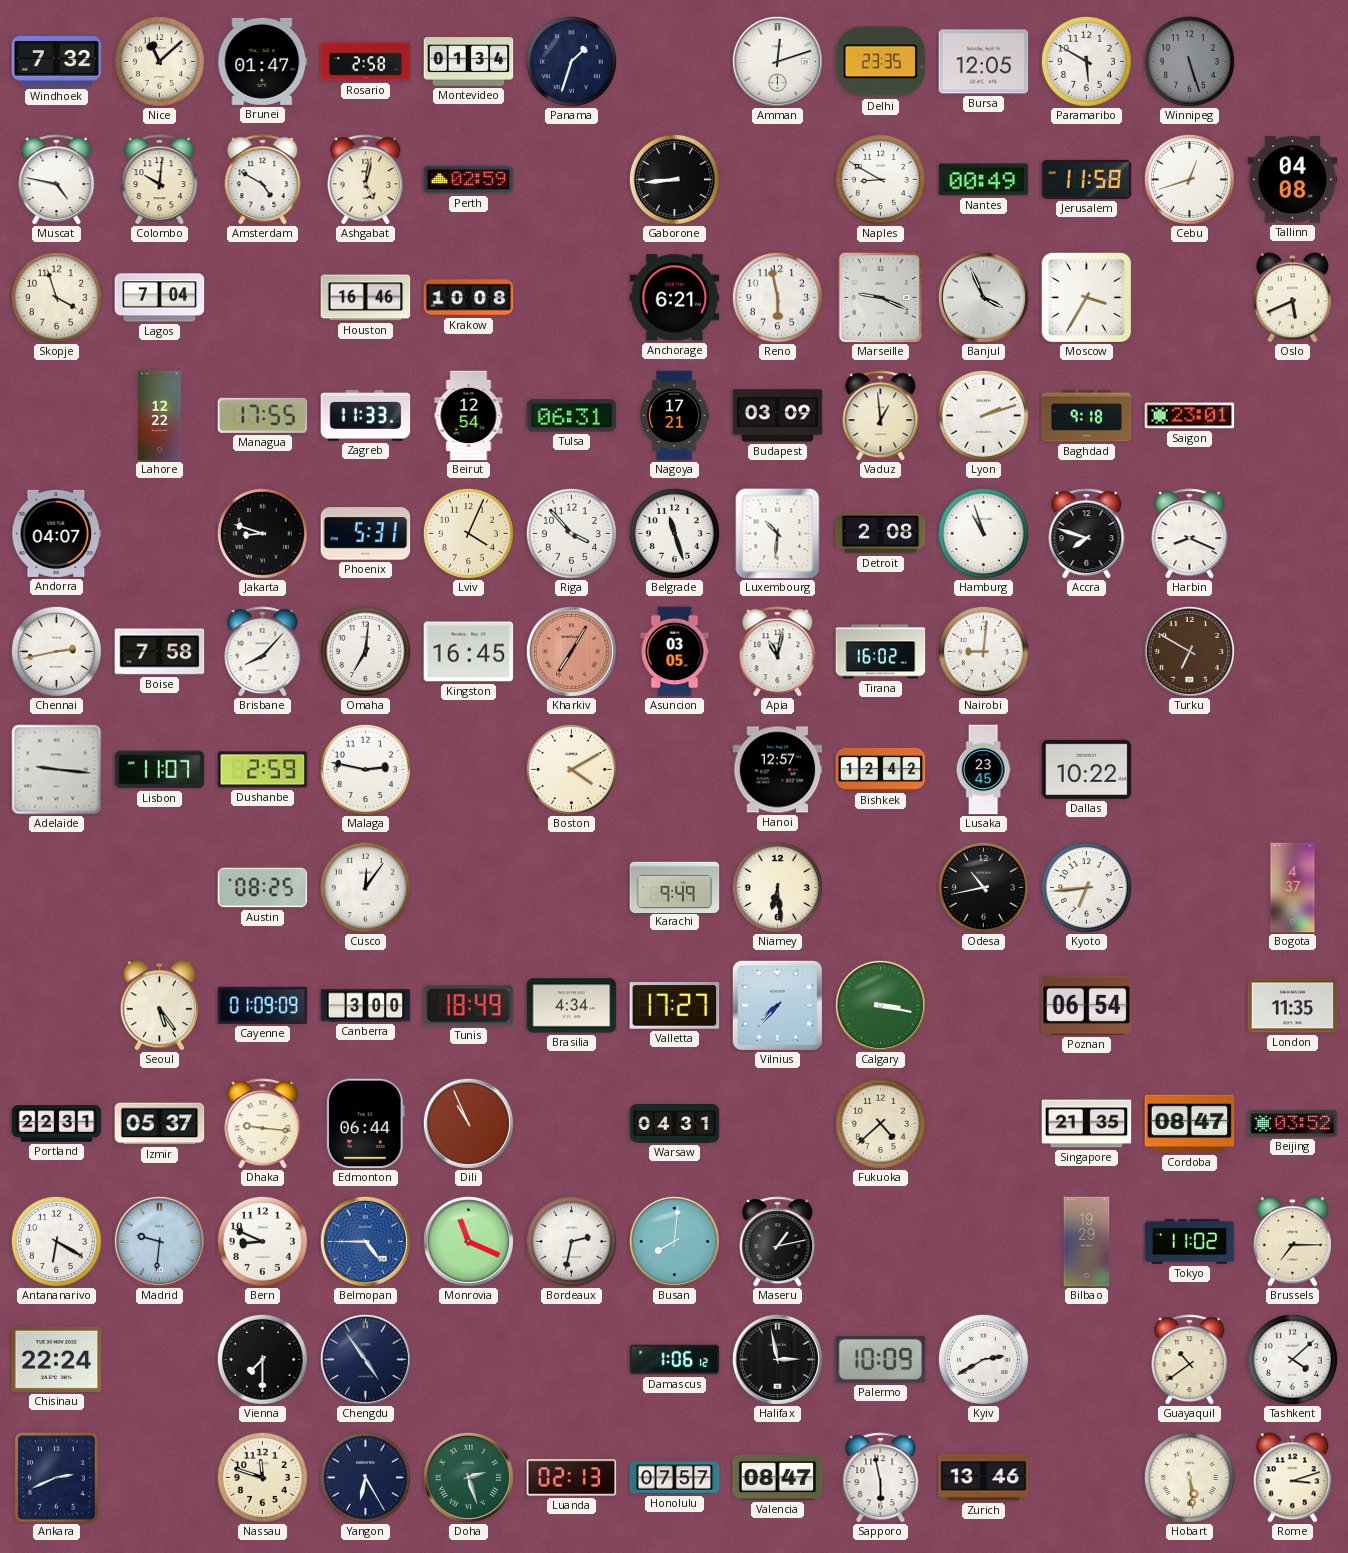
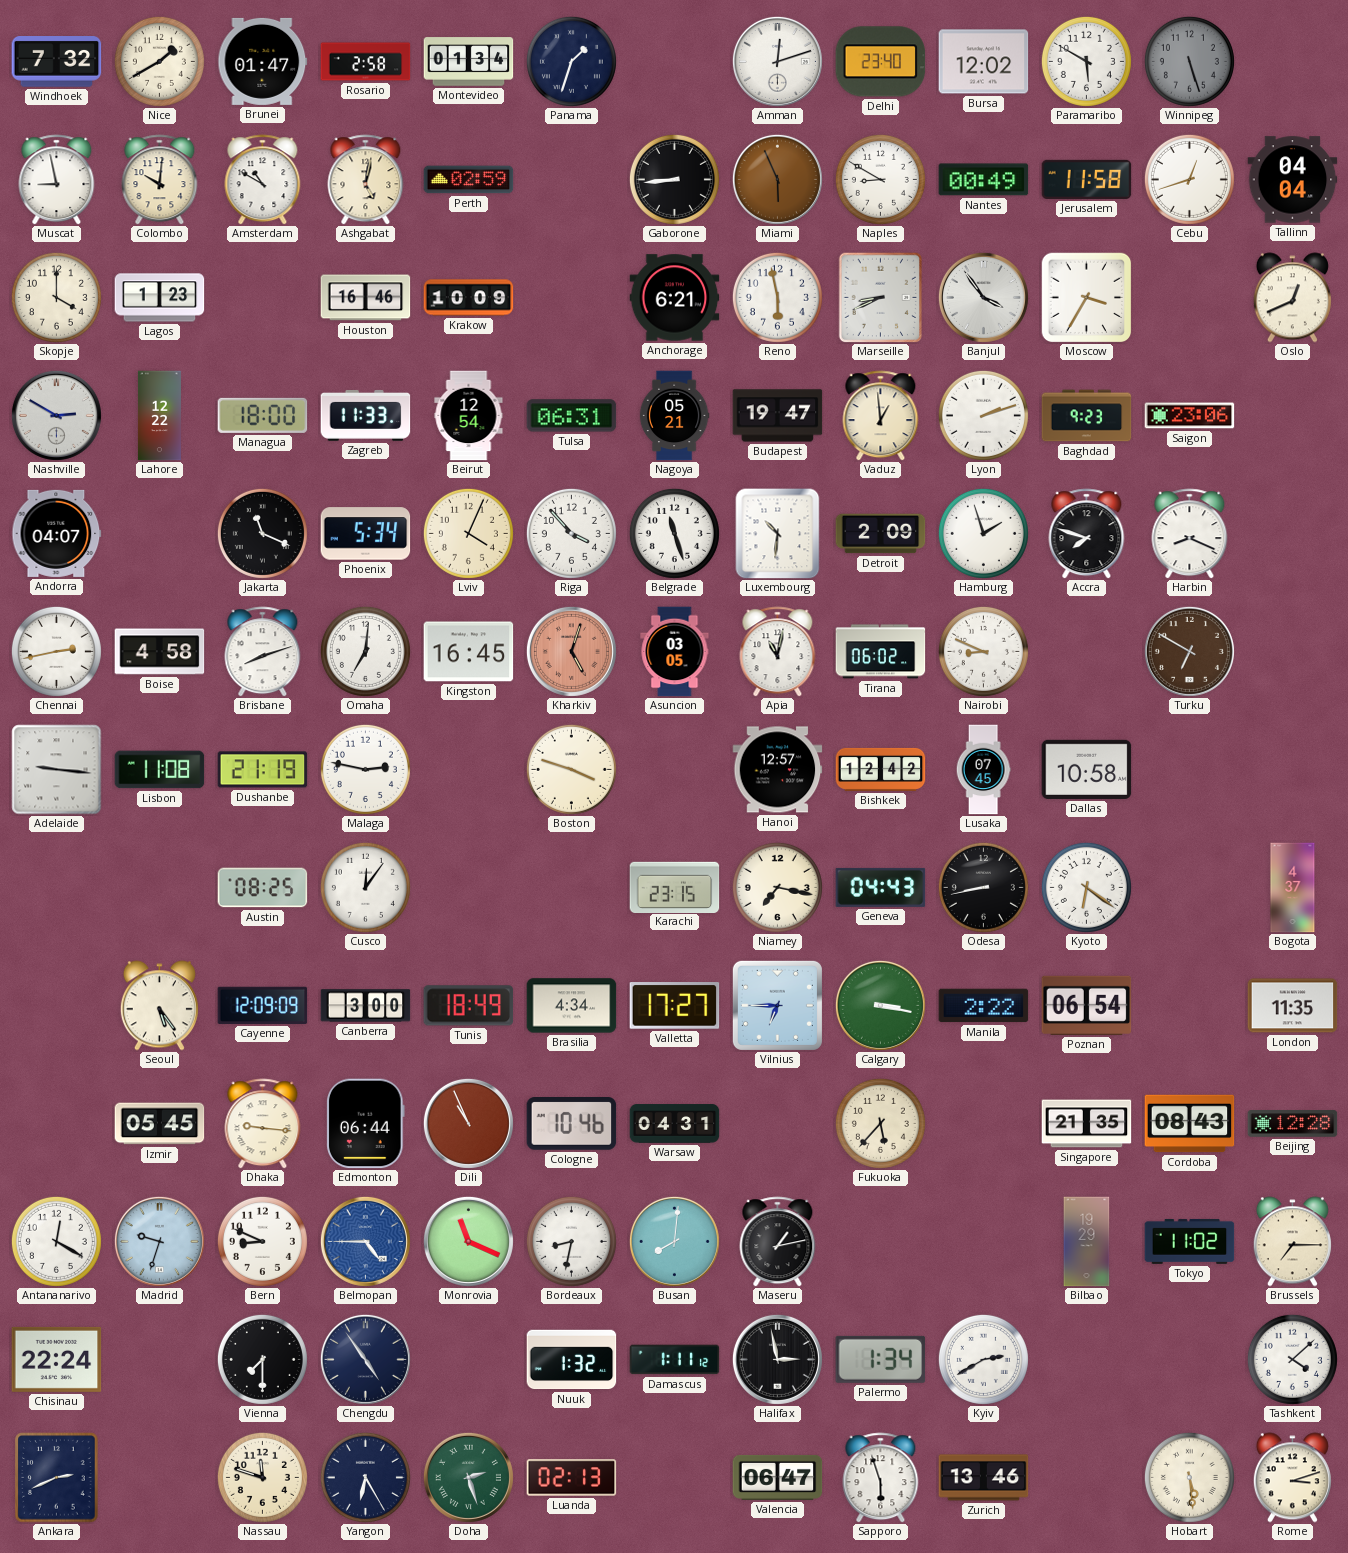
Nice: 11:08 -> 1:40
Delhi: 23:35 -> 23:40
Bursa: 12:05 -> 12:02
Muscat: 4:47 -> 8:58
Amsterdam: 4:50 -> 10:50
Miami: none -> 5:56
Tallinn: 04:08 -> 04:04
Skopje: 3:57 -> 4:00
Lagos: 7:04 -> 1:23
Krakow: 10:08 -> 10:09
Marseille: 9:19 -> 8:41
Banjul: 3:56 -> 3:54
Oslo: 5:41 -> 12:41
Nashville: none -> 2:50
Managua: 17:55 -> 18:00
Nagoya: 17:21 -> 05:21
Budapest: 03:09 -> 19:47
Baghdad: 9:18 -> 9:23
Saigon: 23:01 -> 23:06
Jakarta: 8:48 -> 11:19
Phoenix: 5:31 -> 5:34
Detroit: 2:08 -> 2:09
Hamburg: 10:57 -> 1:57
Boise: 7:58 -> 4:58
Brisbane: 8:07 -> 8:12
Kharkiv: 7:05 -> 5:03
Tirana: 16:02 -> 06:02
Nairobi: 9:01 -> 8:49
Lisbon: 11:07 -> 11:08
Dushanbe: 2:59 -> 21:19
Boston: 4:10 -> 3:48
Lusaka: 23:45 -> 07:45
Dallas: 10:22 -> 10:58
Karachi: 9:49 -> 23:15
Niamey: 6:29 -> 7:17
Geneva: none -> 04:43
Odesa: 10:43 -> 8:43
Kyoto: 6:44 -> 6:21
Cayenne: 01:09 -> 12:09
Vilnius: 7:37 -> 6:45
Manila: none -> 2:22
Portland: 22:31 -> none
Izmir: 05:37 -> 05:45
Cologne: none -> 10:46
Fukuoka: 4:38 -> 5:37
Cordoba: 08:47 -> 08:43
Beijing: 03:52 -> 12:28
Antananarivo: 6:20 -> 12:20
Madrid: 9:31 -> 9:33
Bordeaux: 2:32 -> 8:32
Nuuk: none -> 1:32
Damascus: 1:06 -> 1:11
Palermo: 10:09 -> 1:34
Guayaquil: 10:39 -> none
Honolulu: 07:57 -> none
Valencia: 08:47 -> 06:47
Sapporo: 5:58 -> 5:57
